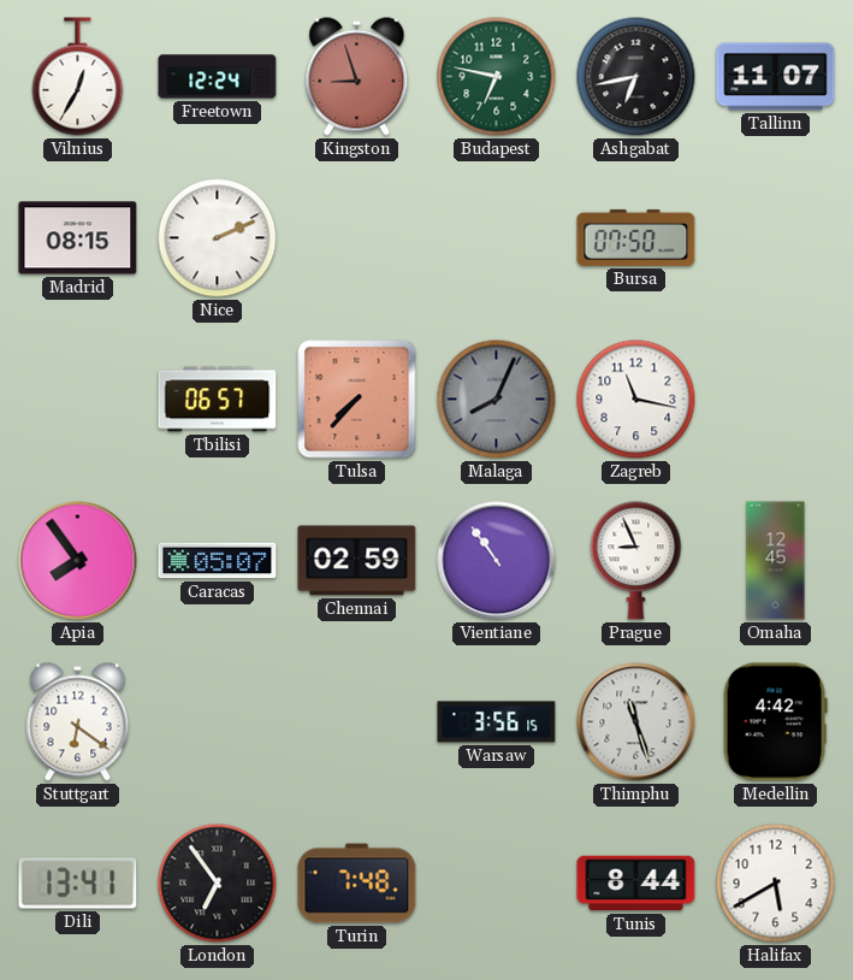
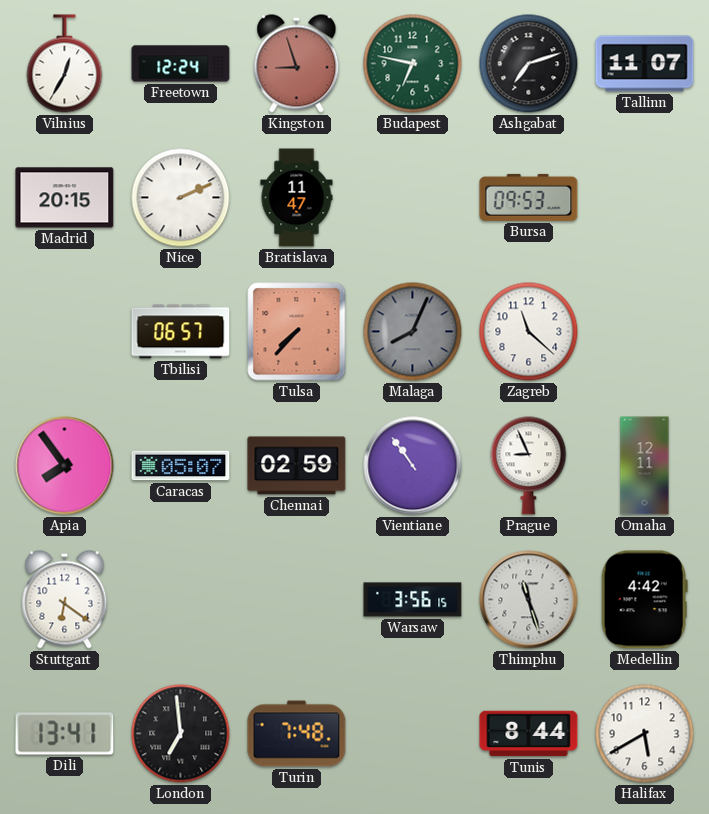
Ashgabat: 6:43 -> 7:12
Madrid: 08:15 -> 20:15
Bratislava: none -> 11:47
Bursa: 07:50 -> 09:53
Zagreb: 11:17 -> 11:22
Omaha: 12:45 -> 12:11
London: 6:54 -> 6:59
